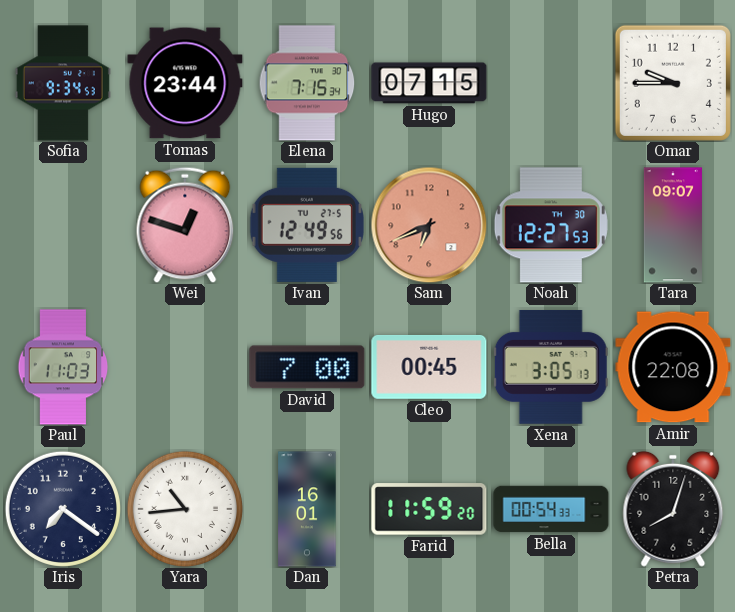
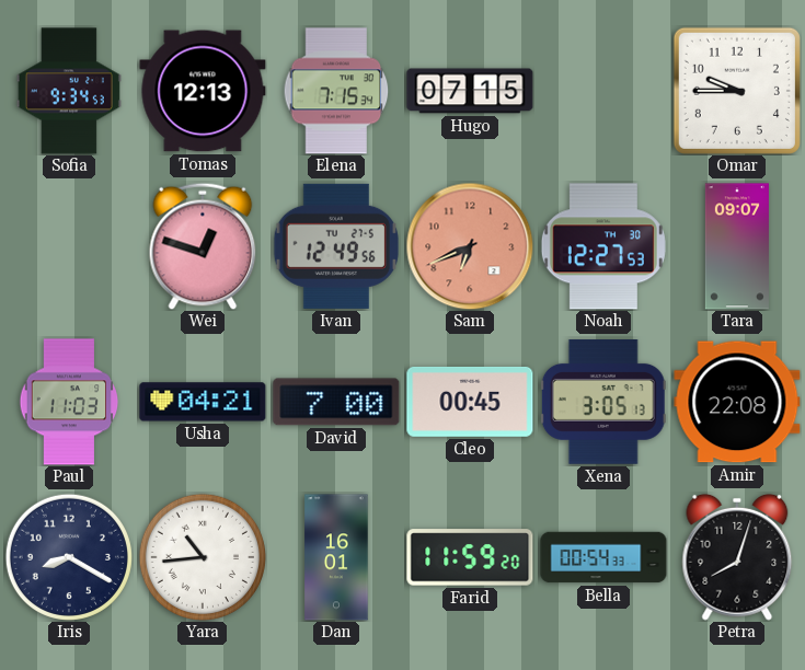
Tomas: 23:44 -> 12:13
Usha: none -> 04:21
Iris: 7:21 -> 8:20
